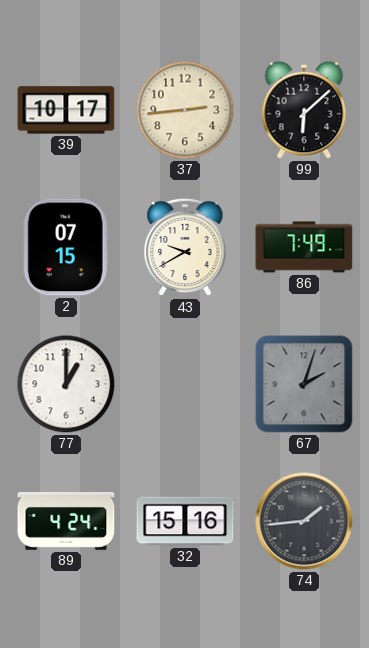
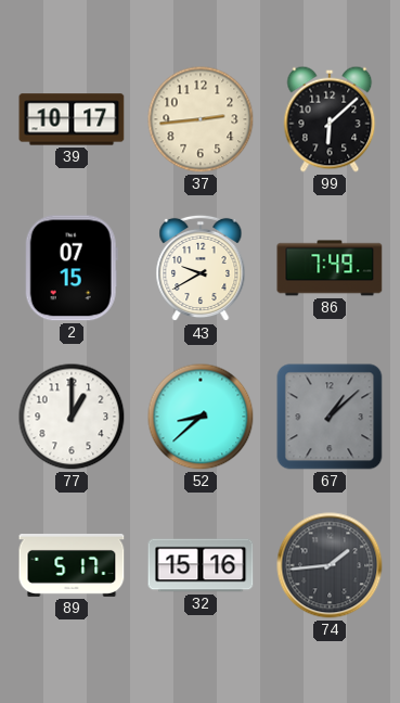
52: none -> 8:38
67: 2:03 -> 1:08
89: 4:24 -> 5:17
